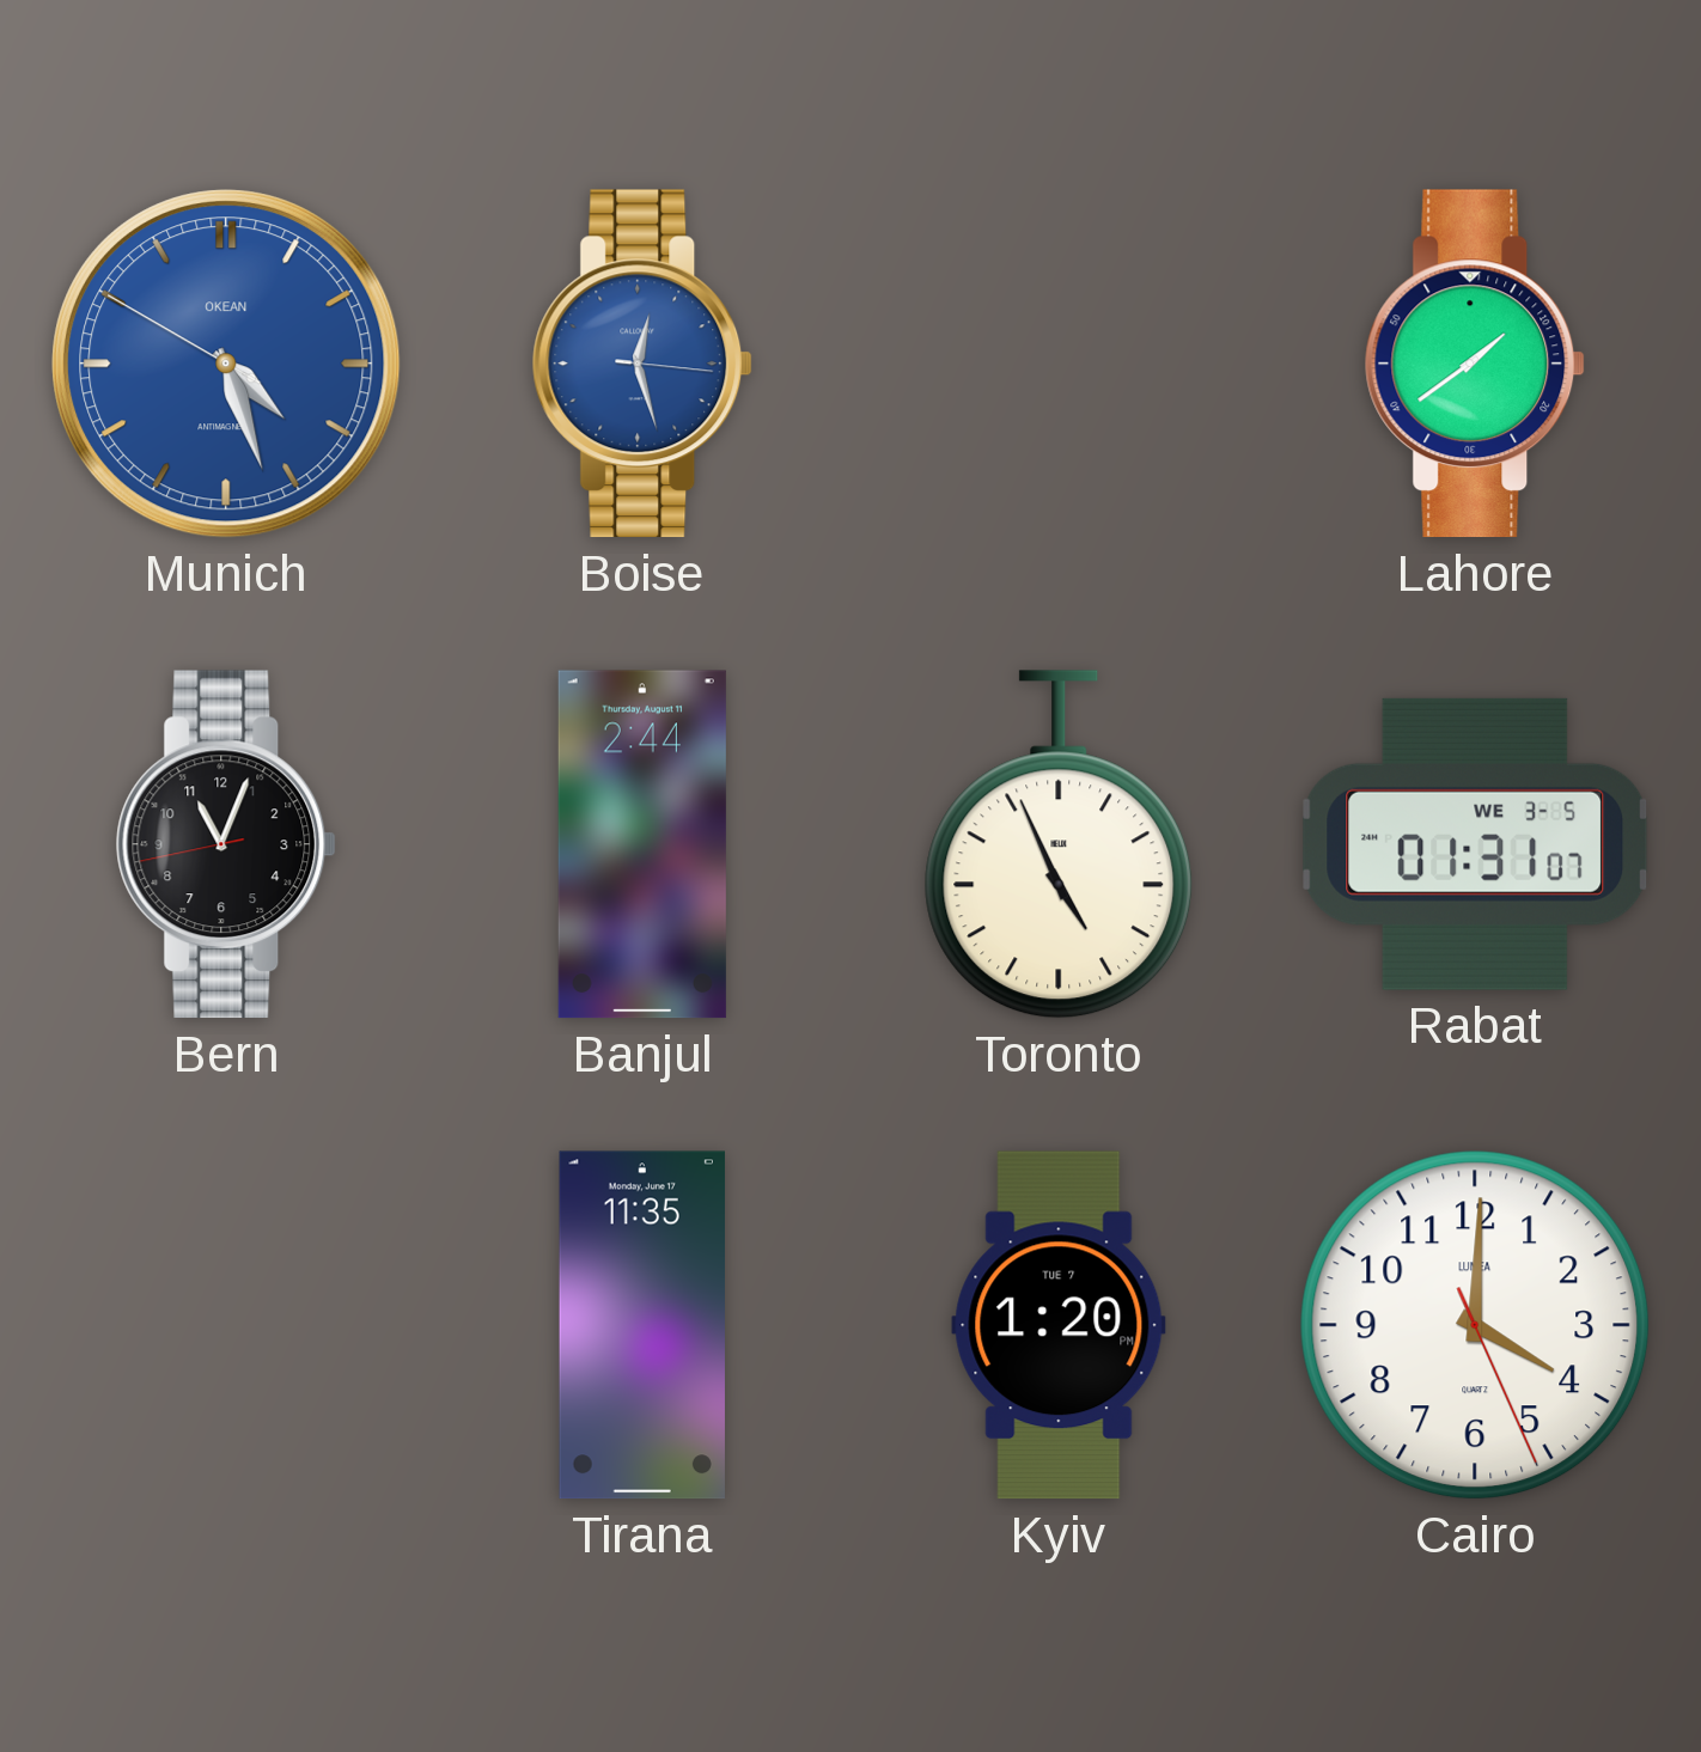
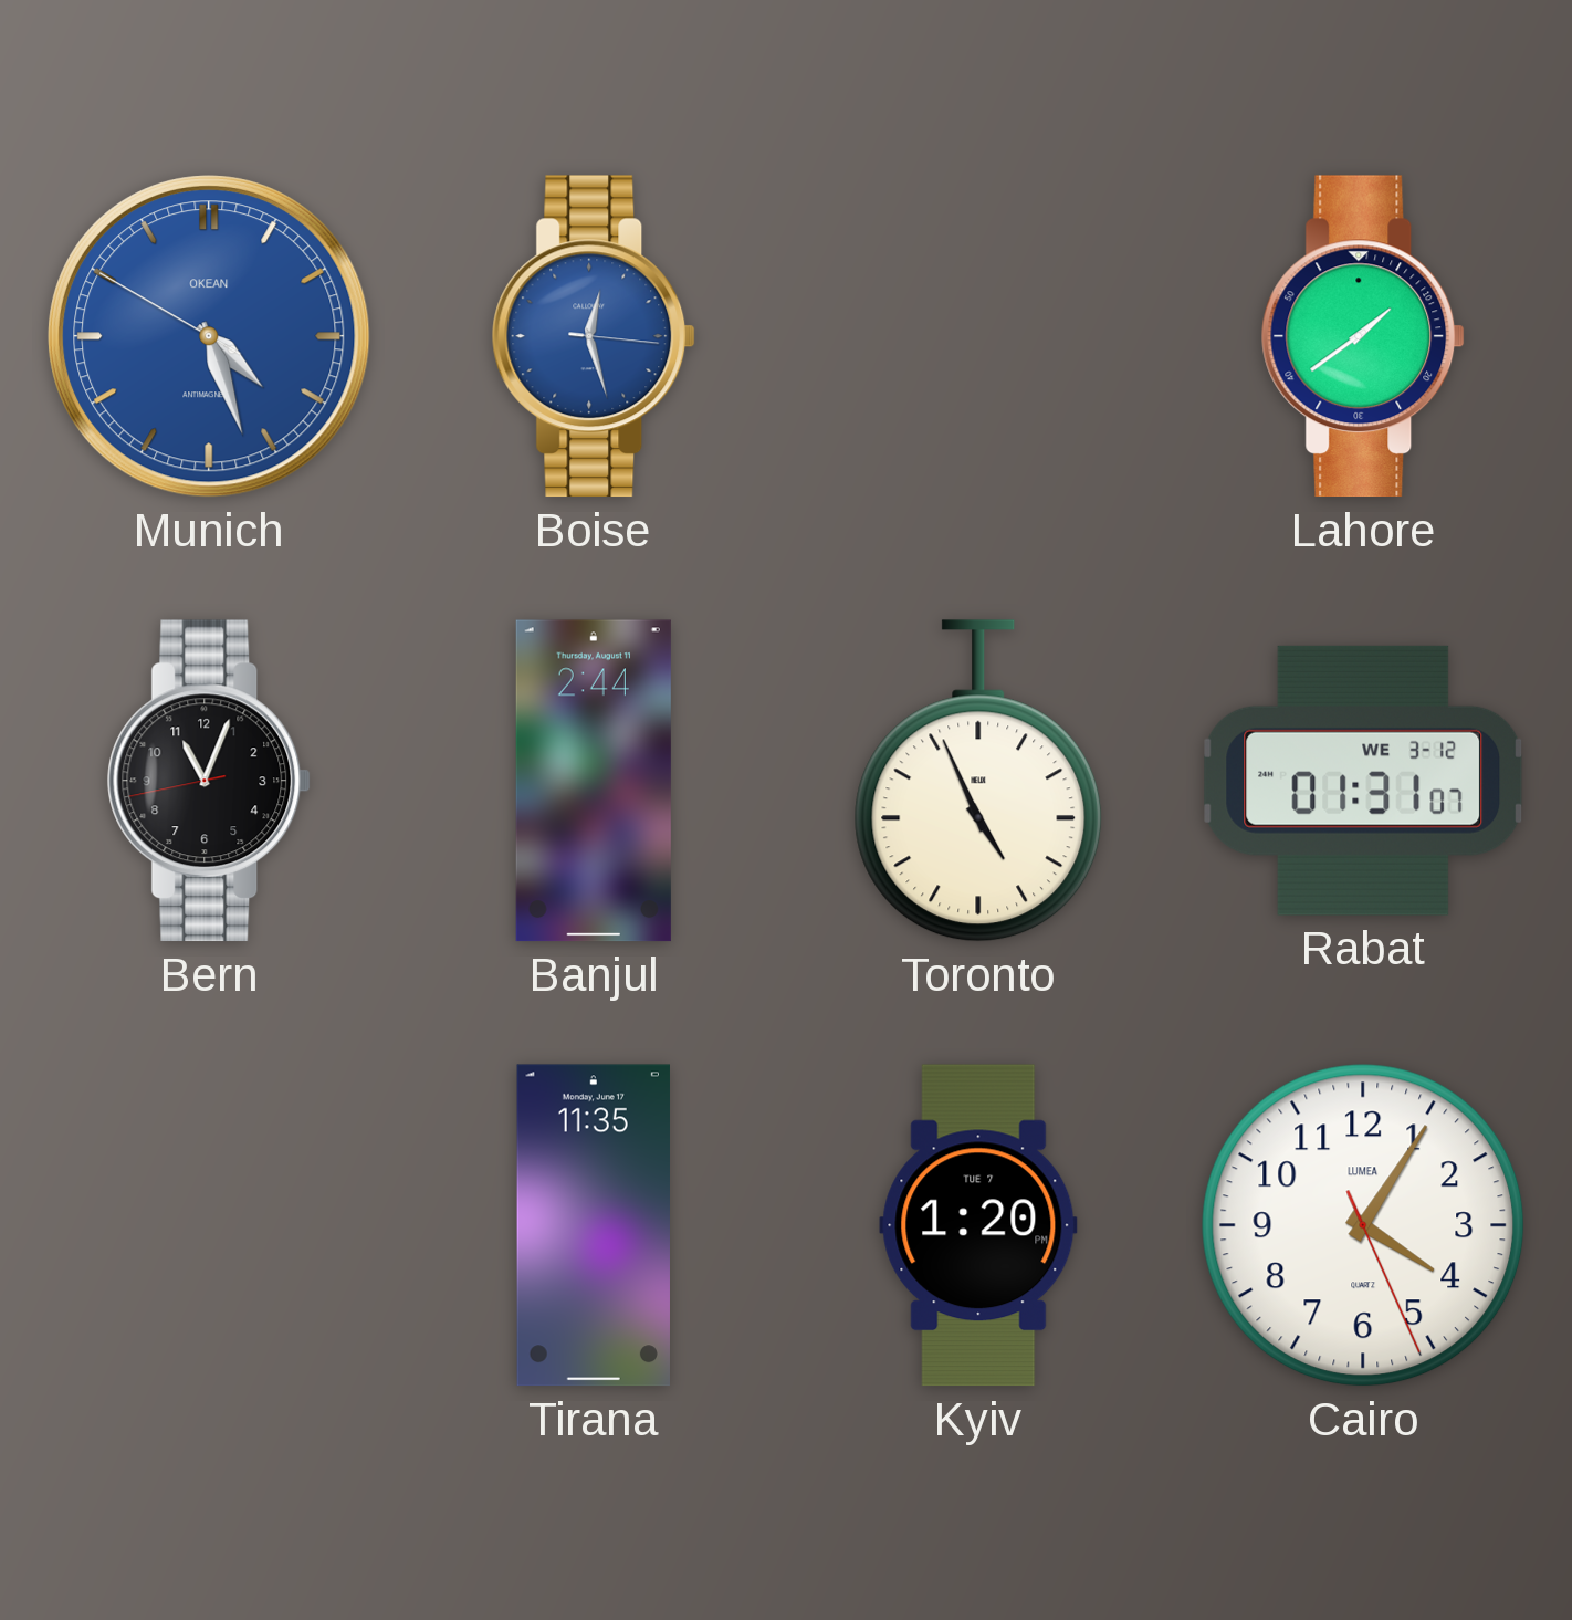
Rabat date: WE 3-5 -> WE 3-12
Cairo: 4:00 -> 4:05
